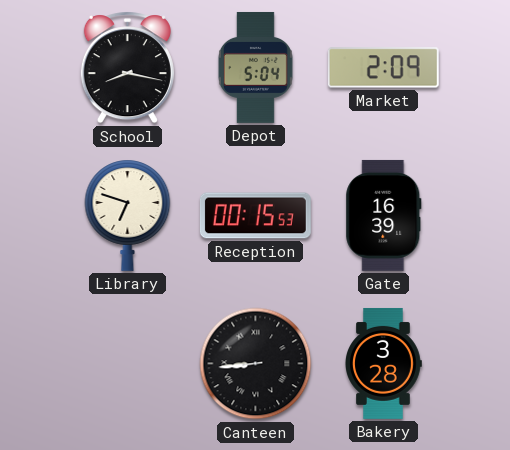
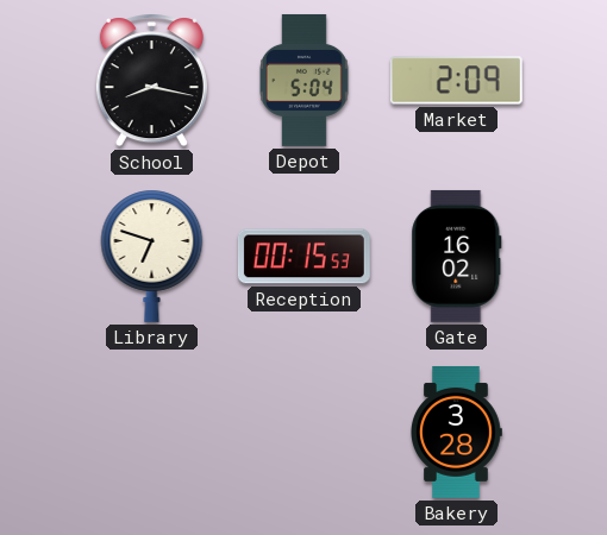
Gate: 16:39 -> 16:02
Canteen: 8:44 -> none
